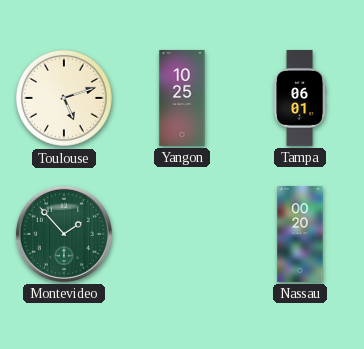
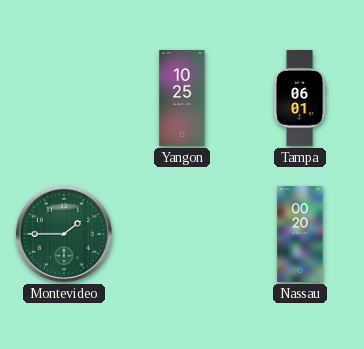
Toulouse: 5:12 -> none
Montevideo: 1:53 -> 1:45
